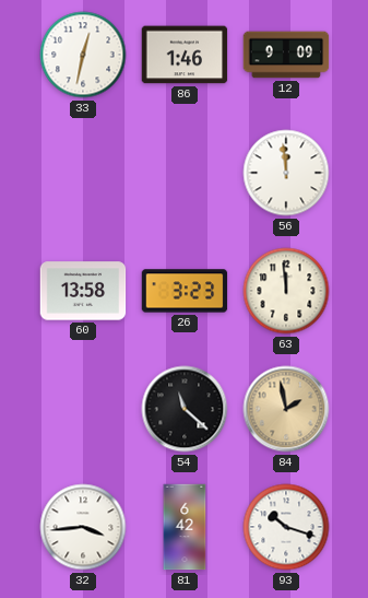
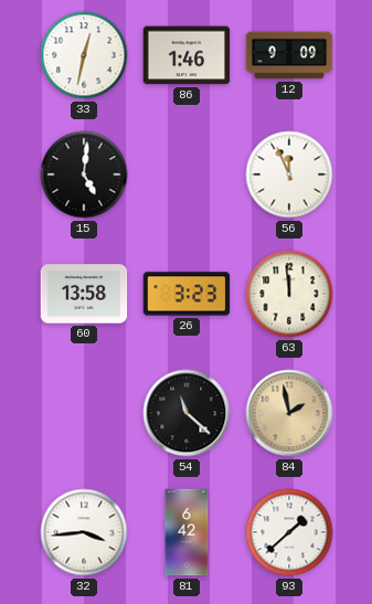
15: none -> 5:01
56: 11:59 -> 11:56
93: 10:18 -> 1:38
